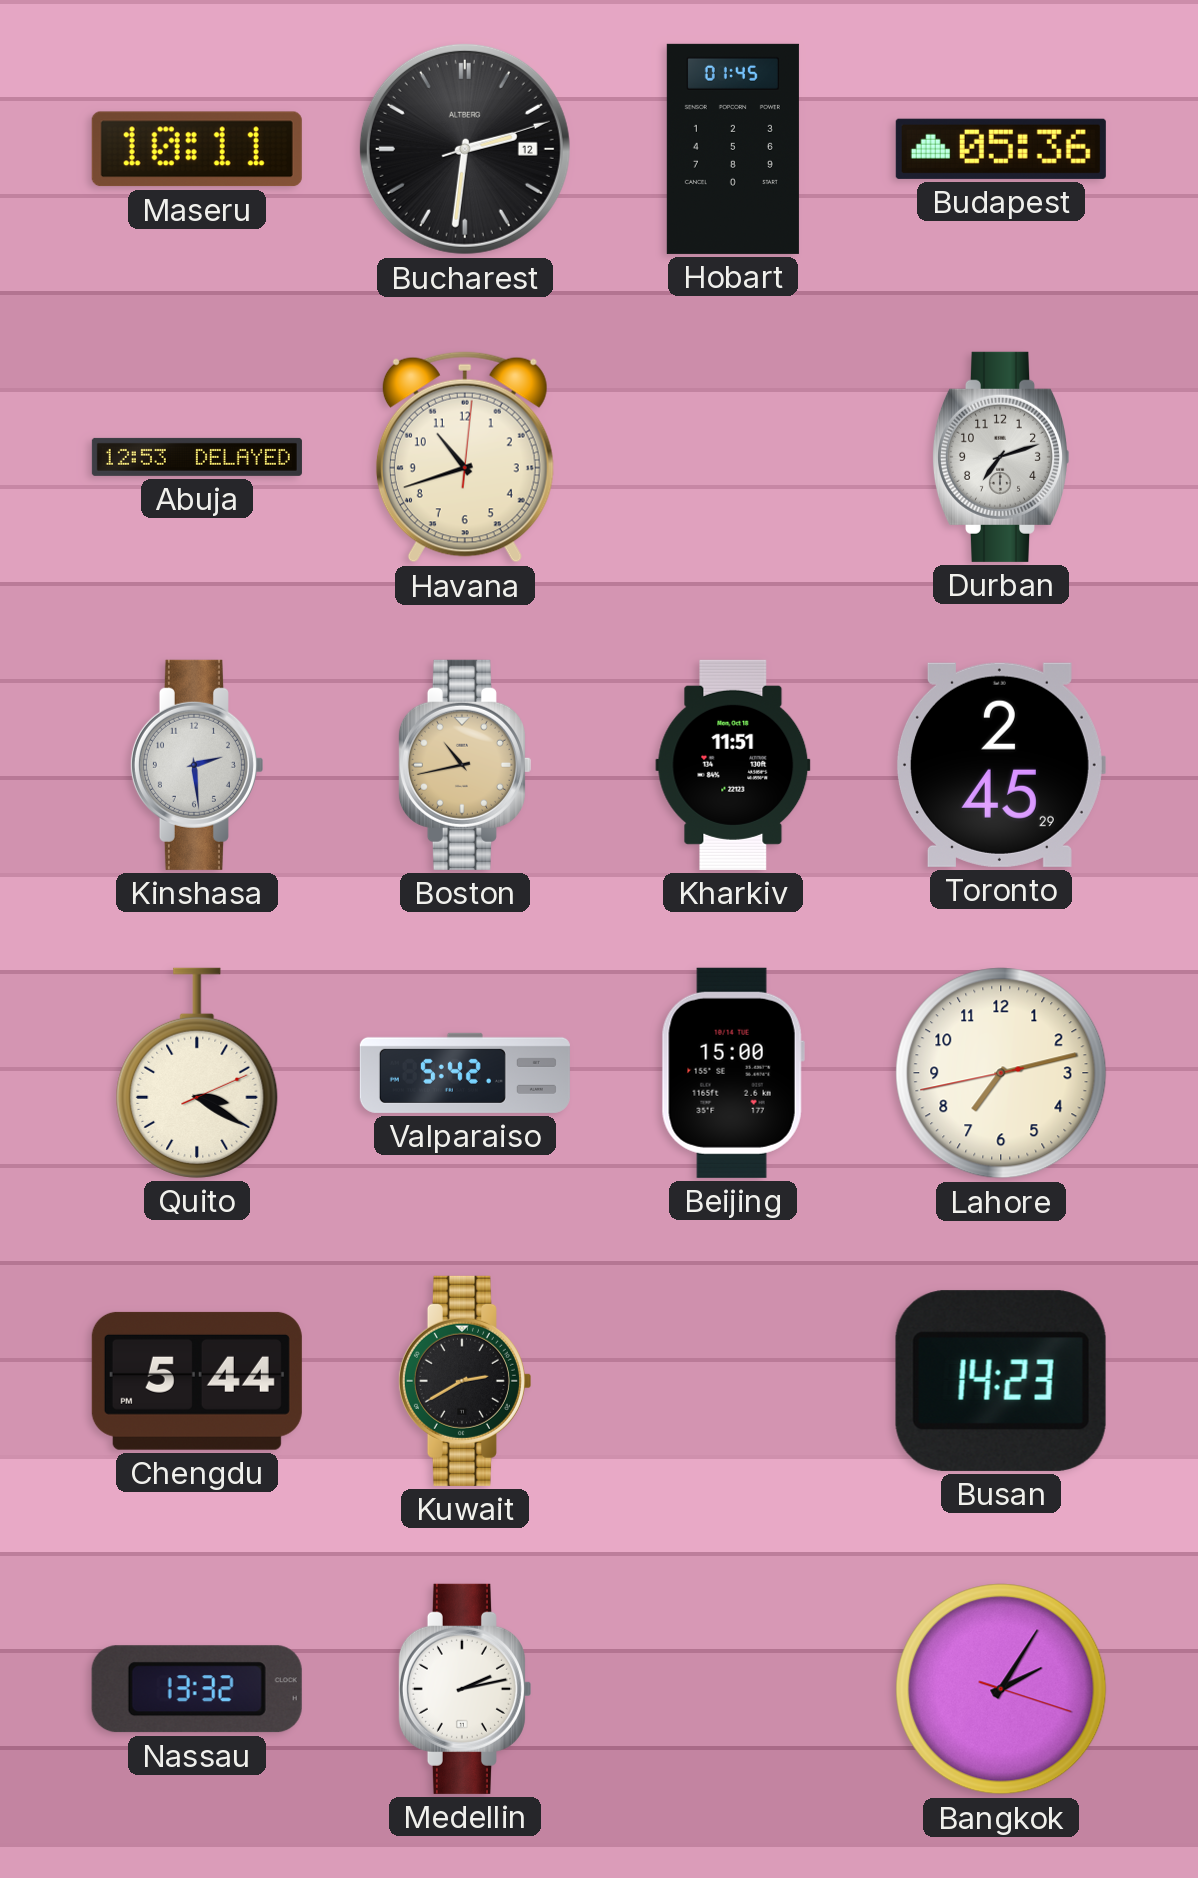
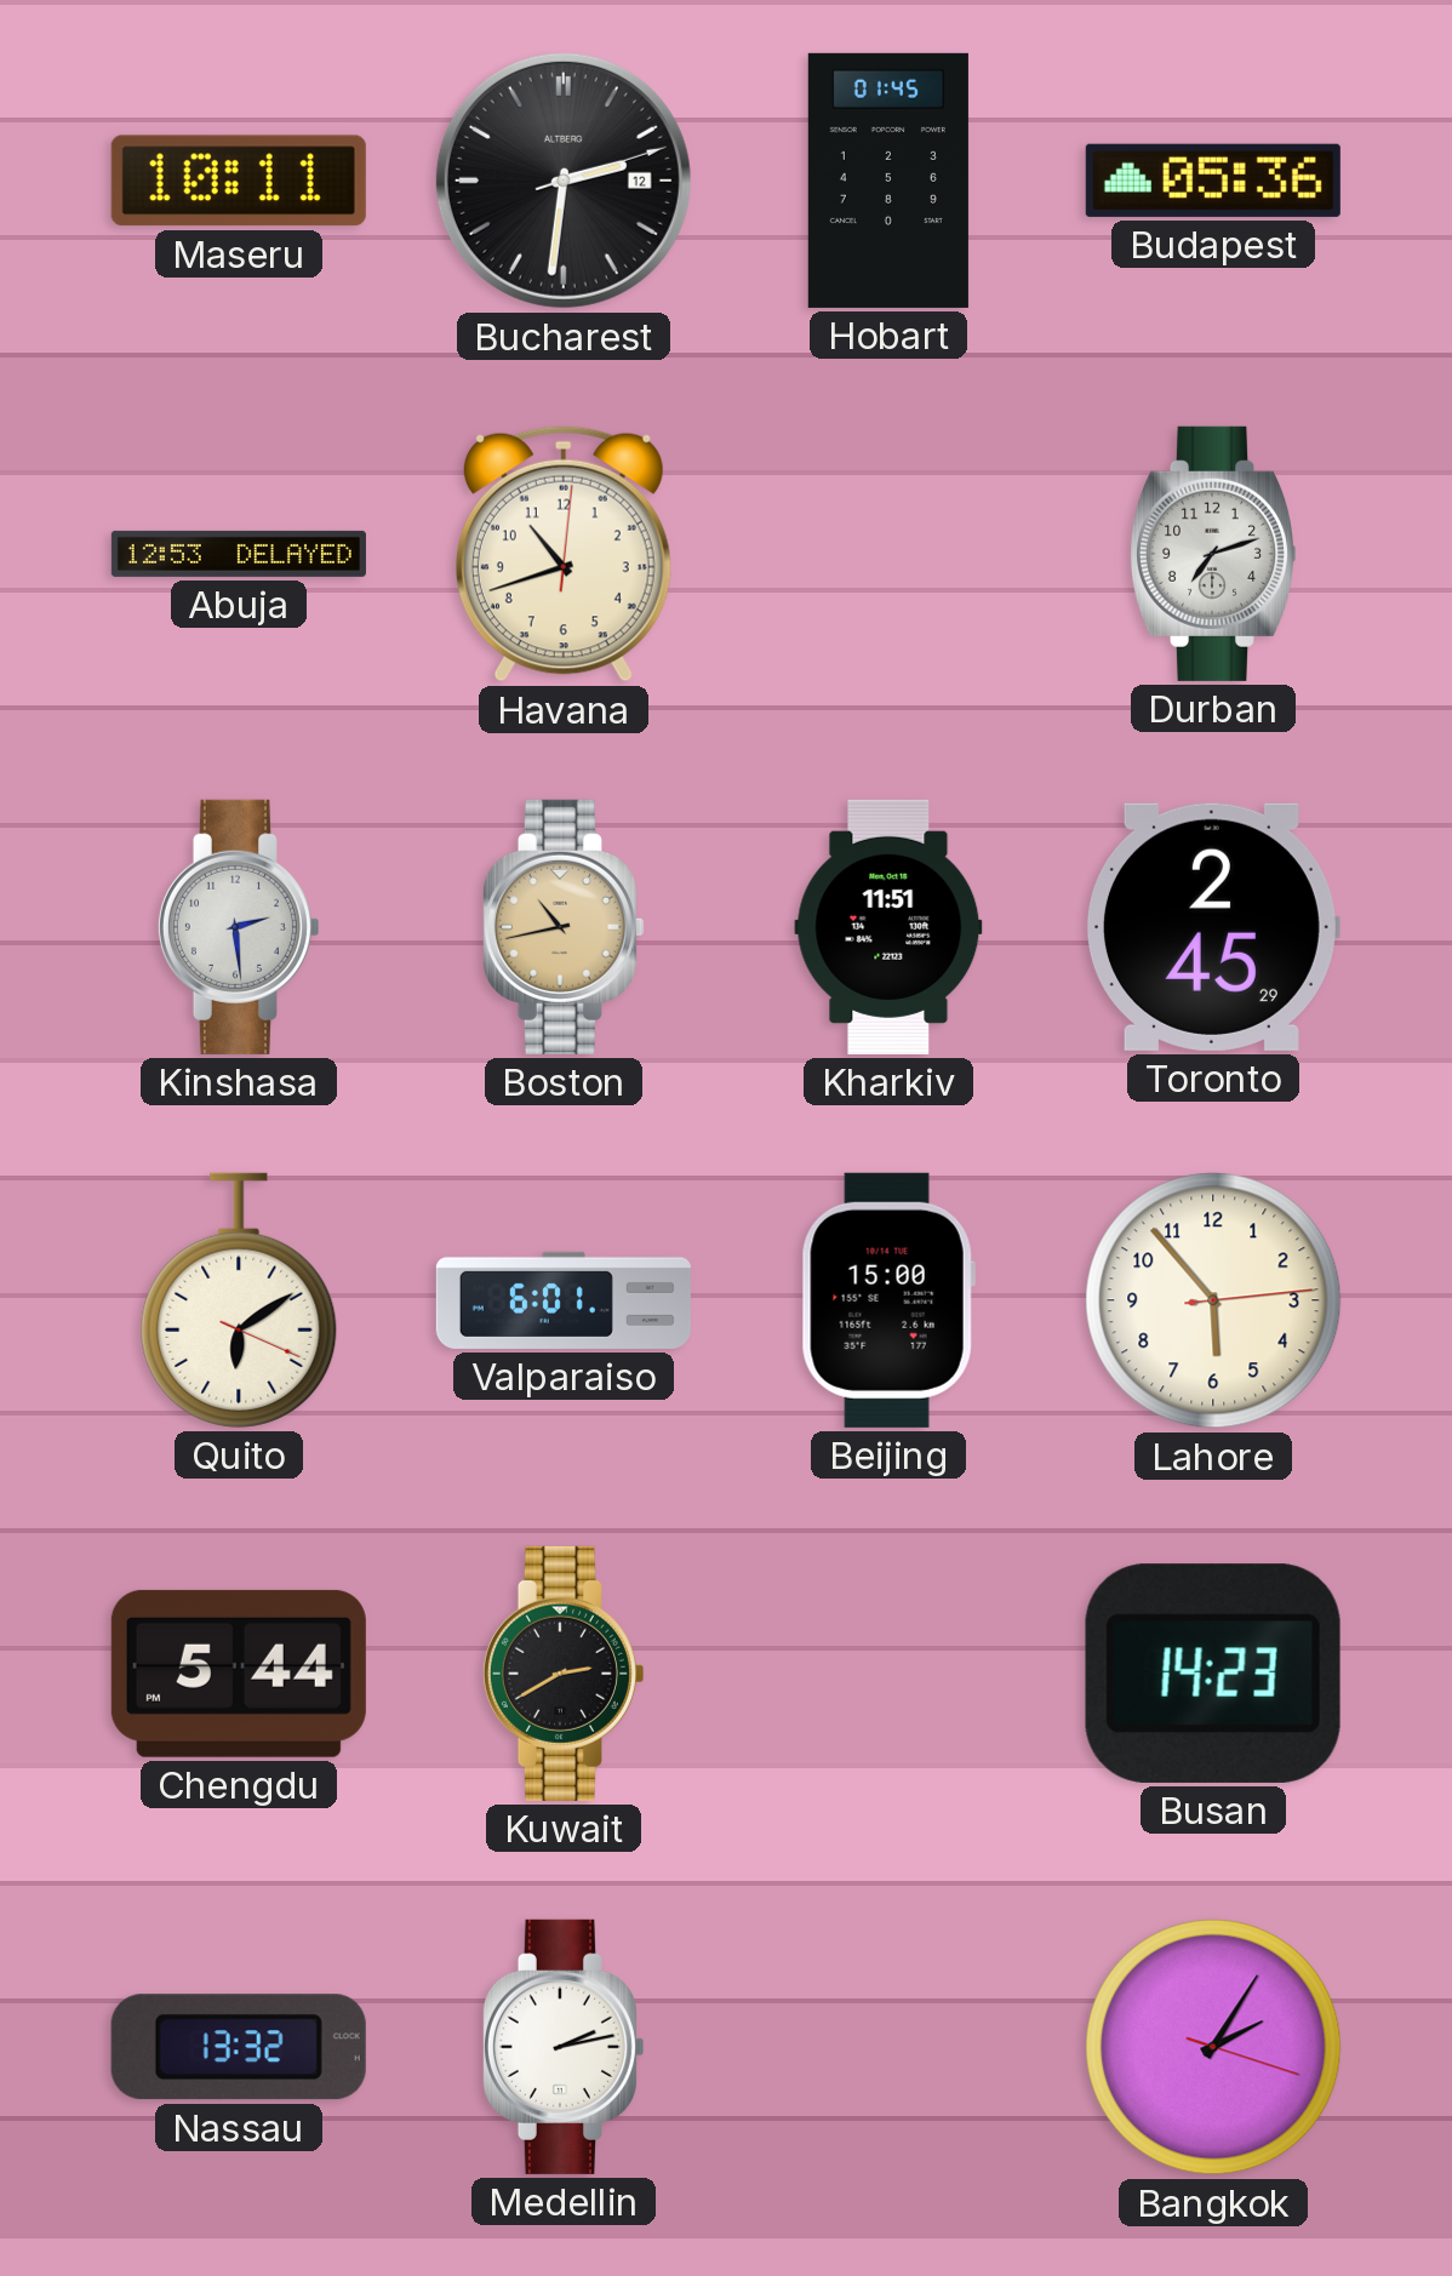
Quito: 3:20 -> 6:09
Valparaiso: 5:42 -> 6:01
Lahore: 7:12 -> 5:53
